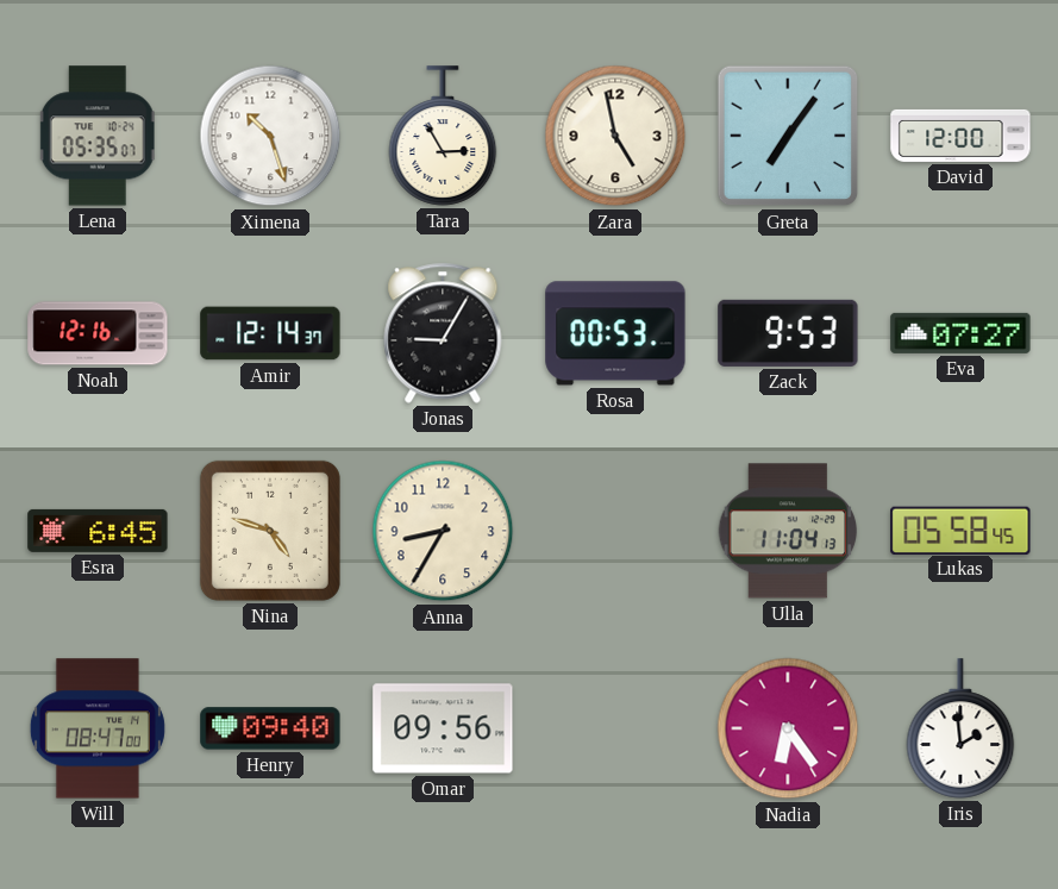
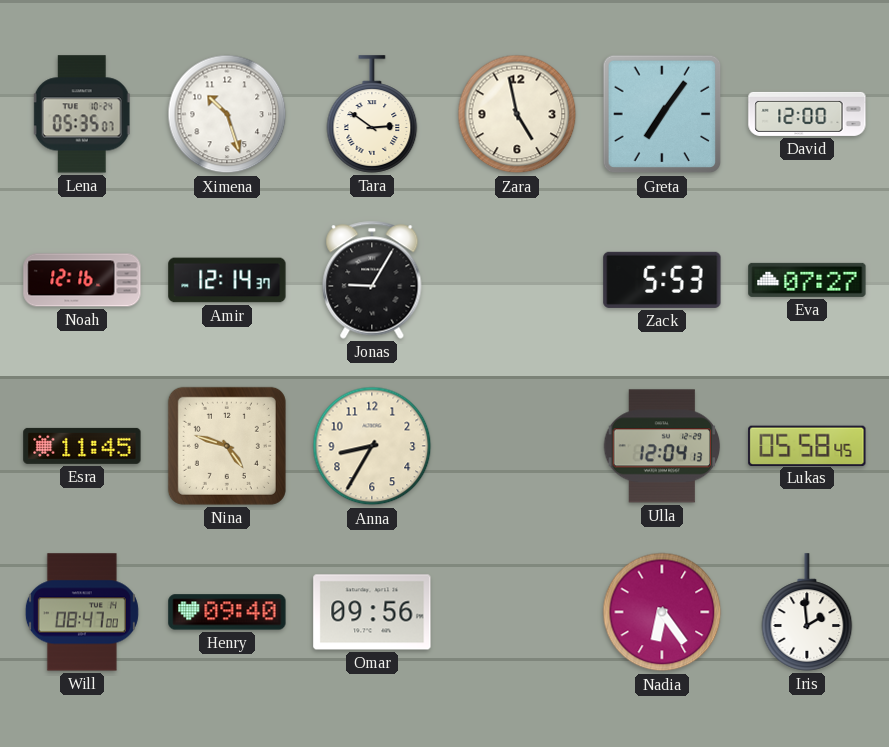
Tara: 2:55 -> 2:51
Rosa: 00:53 -> none
Zack: 9:53 -> 5:53
Esra: 6:45 -> 11:45
Ulla: 11:04 -> 12:04
